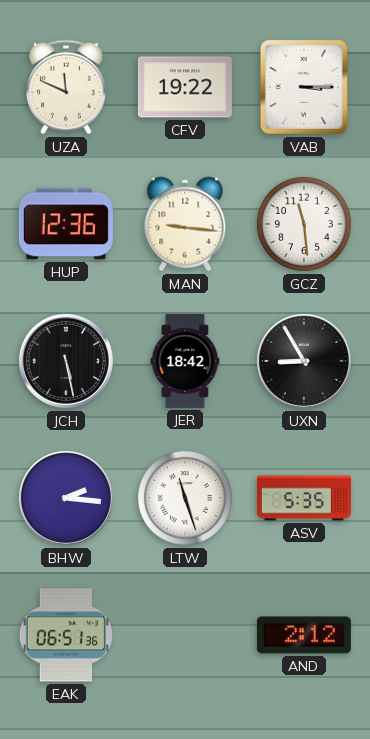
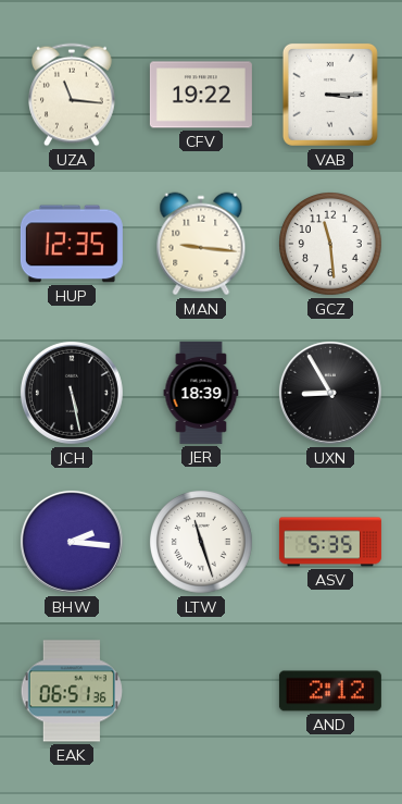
UZA: 11:49 -> 11:16
HUP: 12:36 -> 12:35
JER: 18:42 -> 18:39
